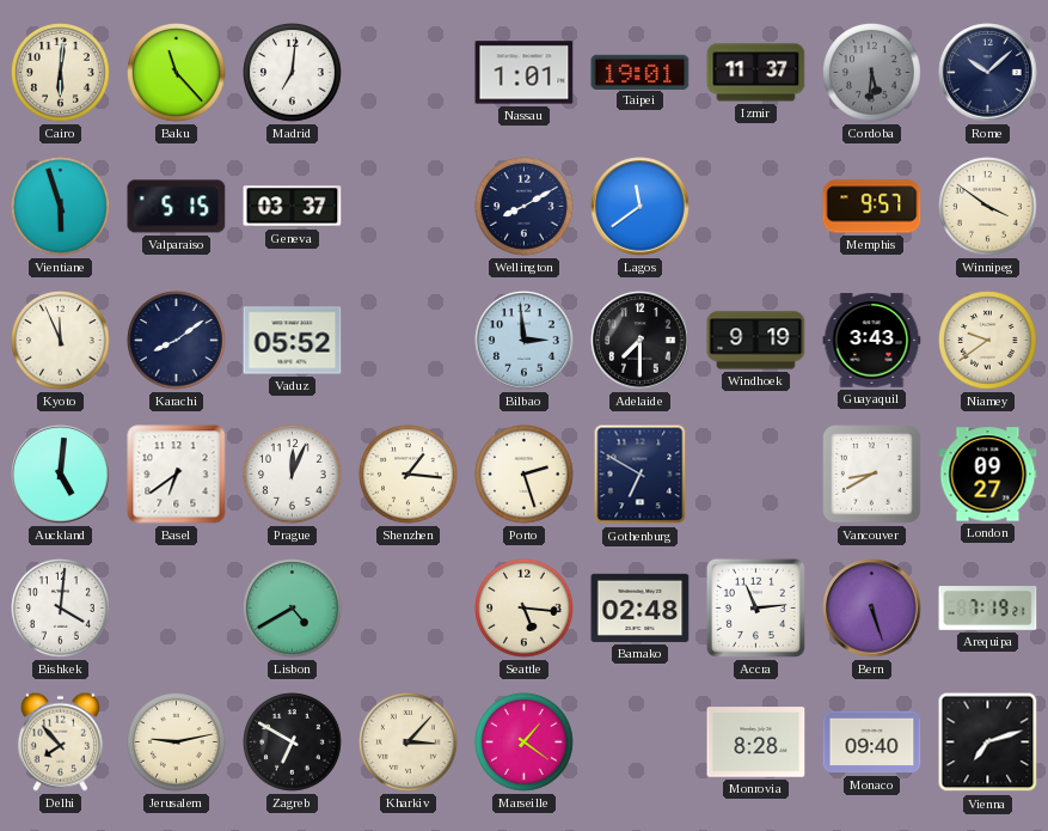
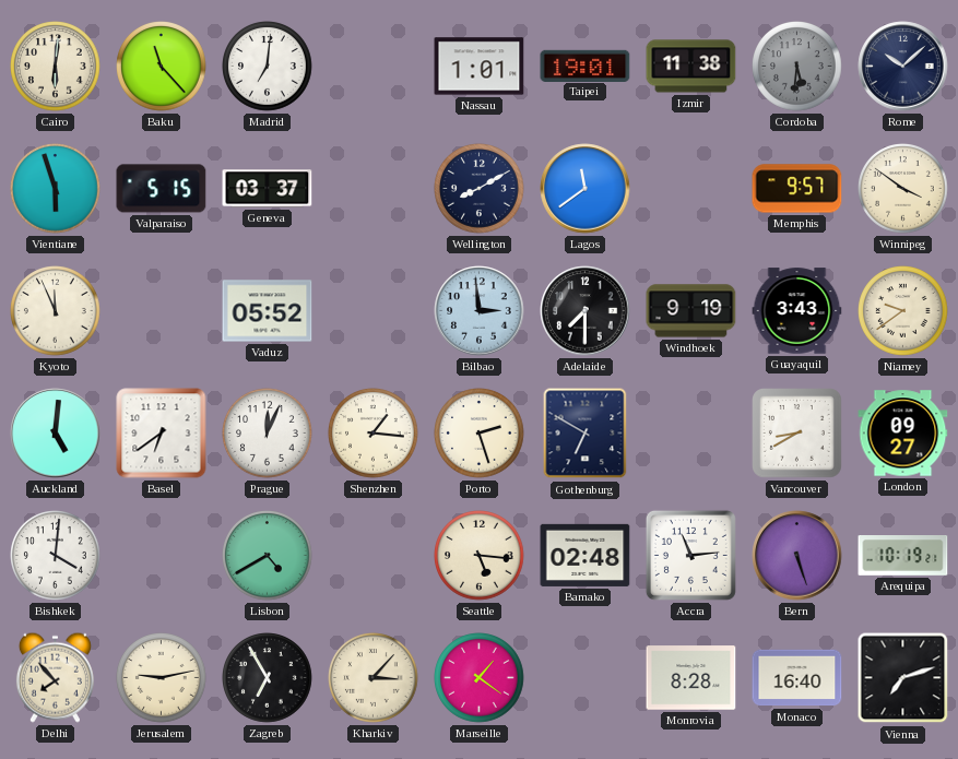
Izmir: 11:37 -> 11:38
Karachi: 8:09 -> none
Arequipa: 7:19 -> 10:19
Zagreb: 6:50 -> 6:55
Monaco: 09:40 -> 16:40
